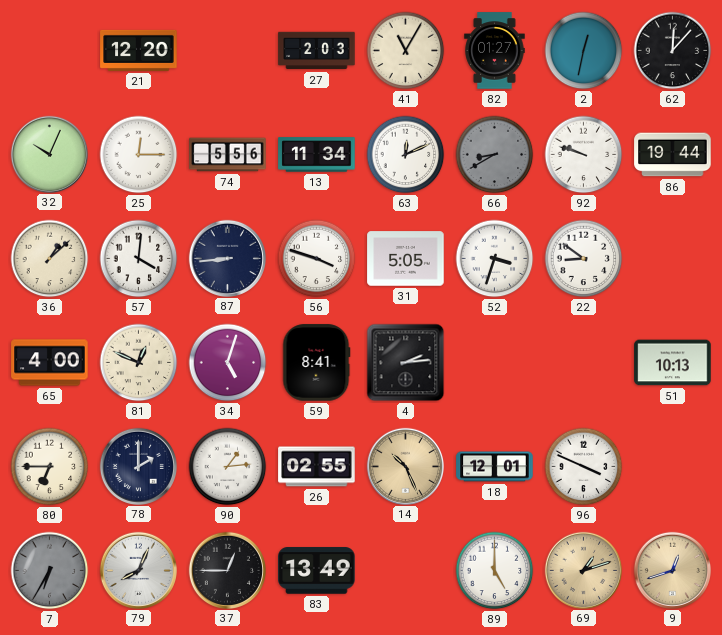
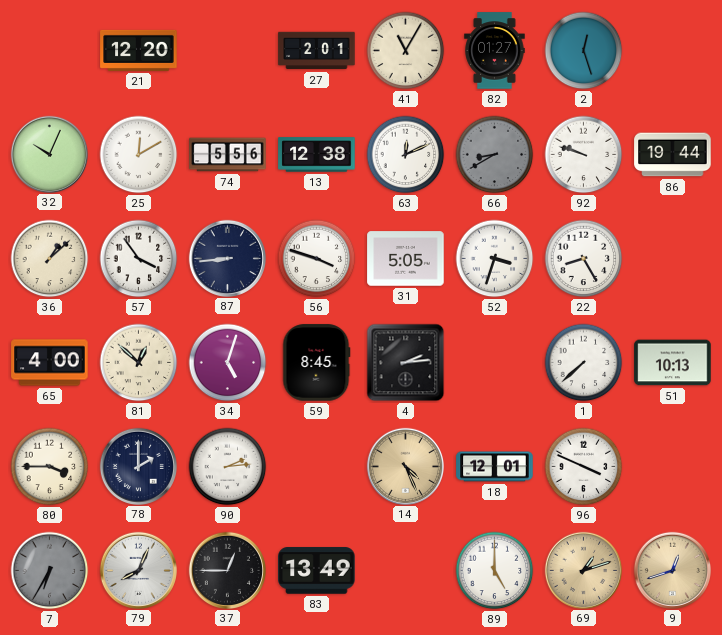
27: 2:03 -> 2:01
2: 12:32 -> 12:27
62: 12:07 -> none
25: 12:15 -> 12:10
13: 11:34 -> 12:38
57: 4:01 -> 3:54
22: 8:51 -> 8:25
81: 12:49 -> 12:52
59: 8:41 -> 8:45
1: none -> 7:38
80: 6:45 -> 3:45
90: 1:14 -> 2:14
26: 02:55 -> none
14: 10:26 -> 4:26
